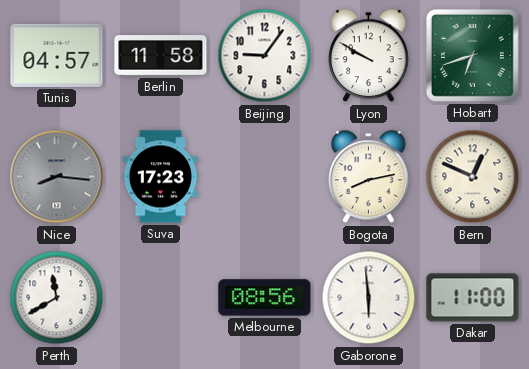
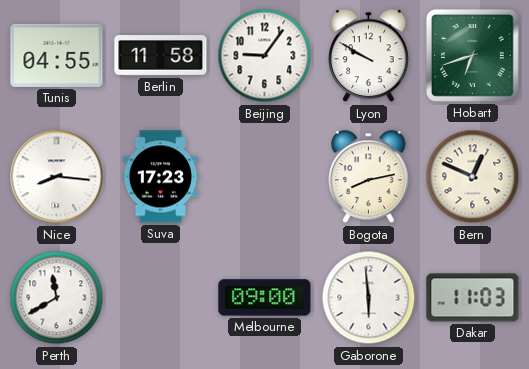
Tunis: 04:57 -> 04:55
Nice dial: grey -> white
Melbourne: 08:56 -> 09:00
Dakar: 11:00 -> 11:03
